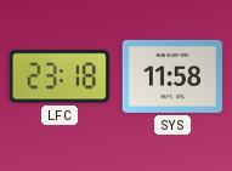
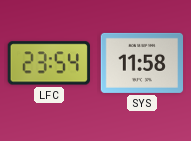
LFC: 23:18 -> 23:54
